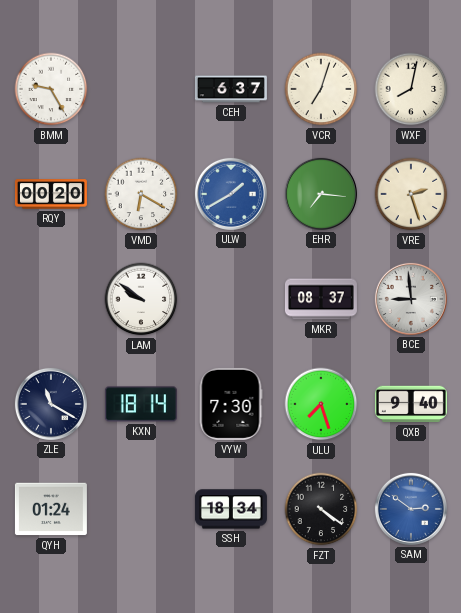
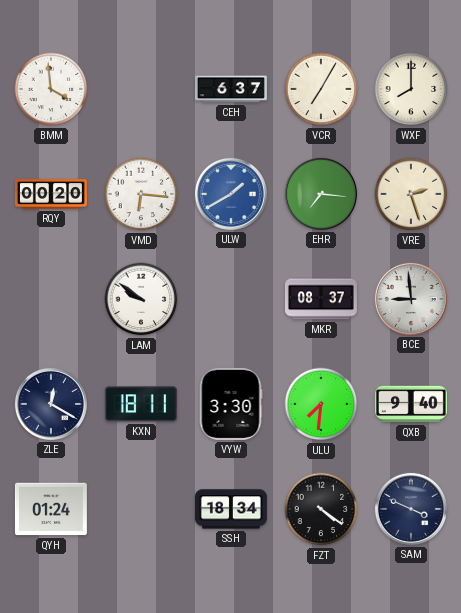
BMM: 9:25 -> 3:59
VCR: 7:03 -> 7:05
WXF: 8:02 -> 8:00
VMD: 6:20 -> 6:16
ZLE: 11:20 -> 12:20
KXN: 18:14 -> 18:11
VYW: 7:30 -> 3:30
ULU: 7:27 -> 7:31
SAM: 2:51 -> 3:49
SAM dial: blue -> navy
